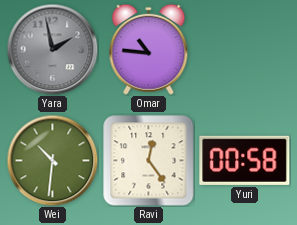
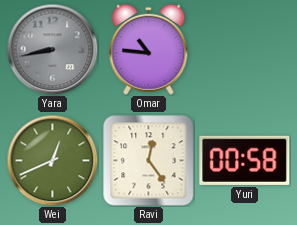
Yara: 1:58 -> 8:43
Wei: 10:31 -> 12:41
